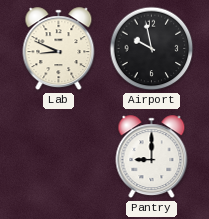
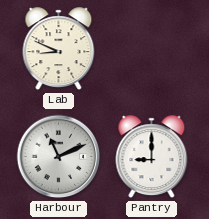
Airport: 9:58 -> none
Harbour: none -> 11:11
